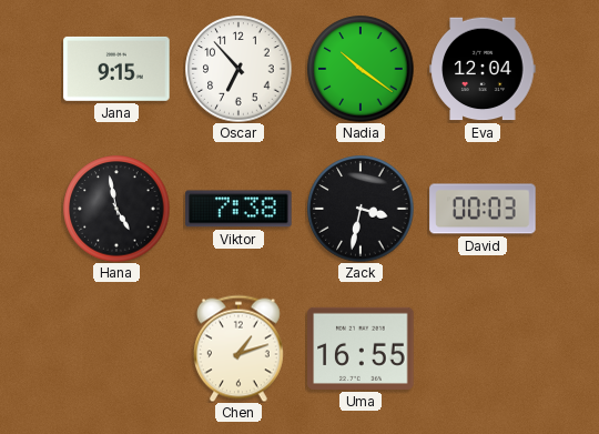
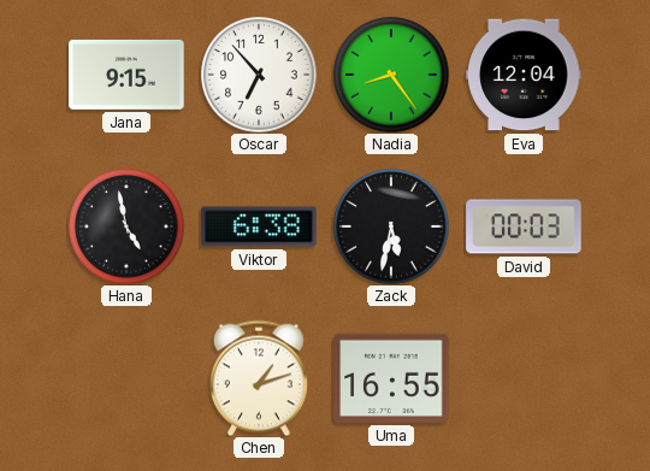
Nadia: 10:21 -> 8:24
Viktor: 7:38 -> 6:38
Zack: 3:32 -> 5:32
